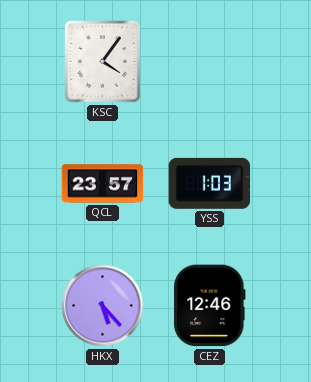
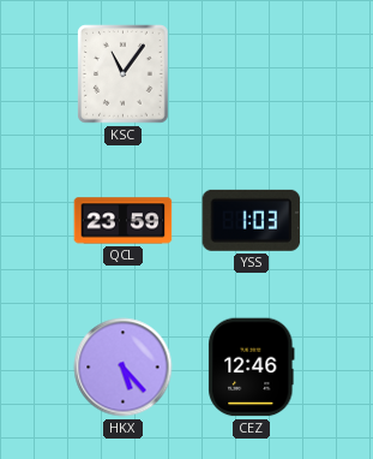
KSC: 4:06 -> 11:06
QCL: 23:57 -> 23:59
